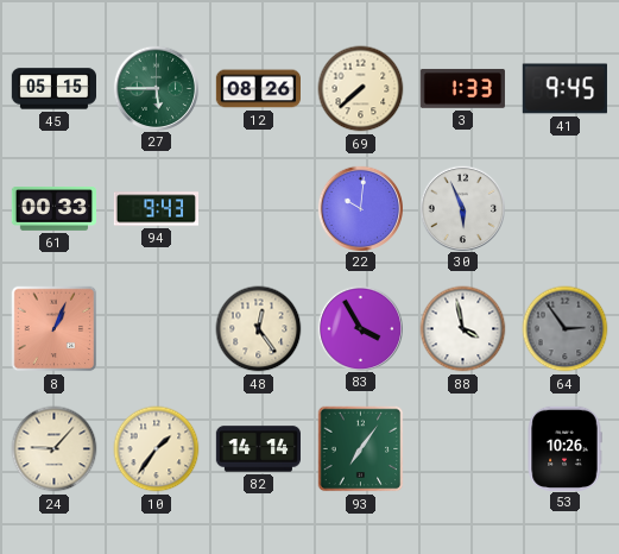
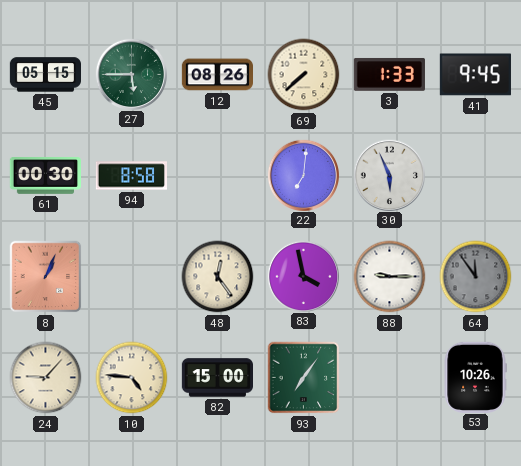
61: 00:33 -> 00:30
94: 9:43 -> 8:58
22: 10:01 -> 7:01
83: 3:55 -> 3:58
88: 3:58 -> 9:15
64: 2:54 -> 11:54
10: 1:36 -> 4:46
82: 14:14 -> 15:00
